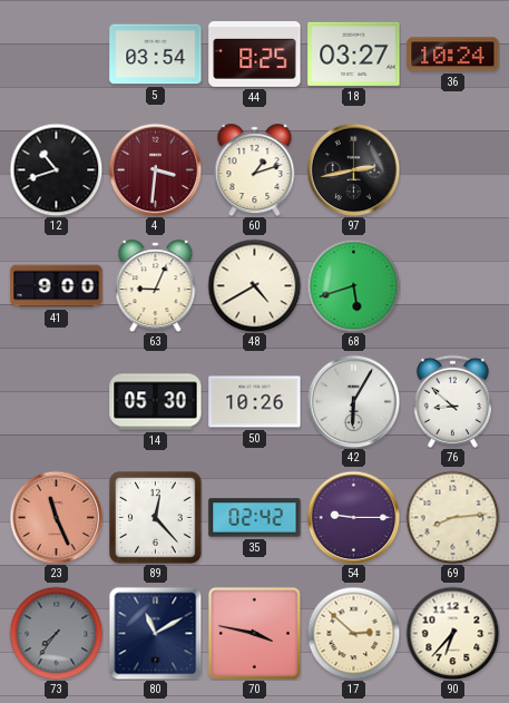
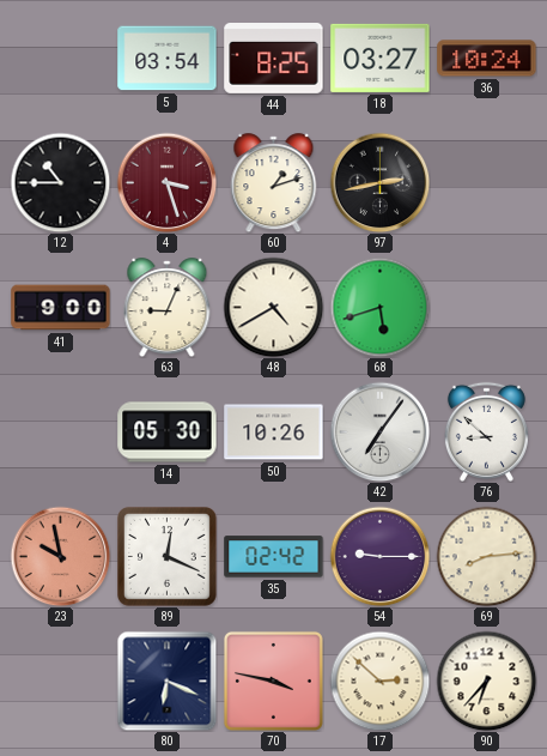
12: 10:42 -> 10:45
4: 3:31 -> 3:27
42: 6:05 -> 7:06
23: 11:26 -> 9:58
89: 12:23 -> 12:19
73: 7:36 -> none
80: 11:10 -> 6:19
